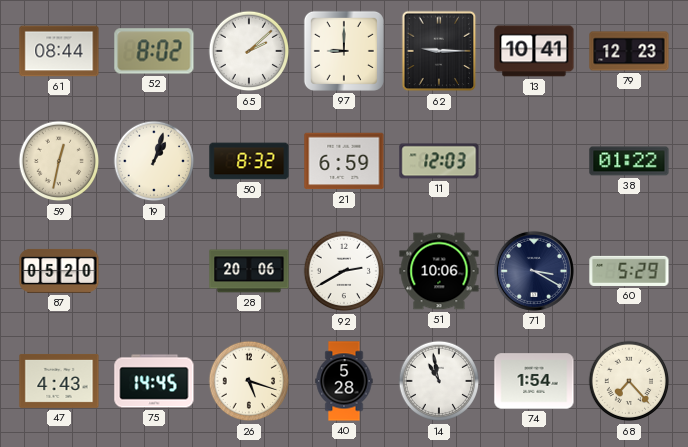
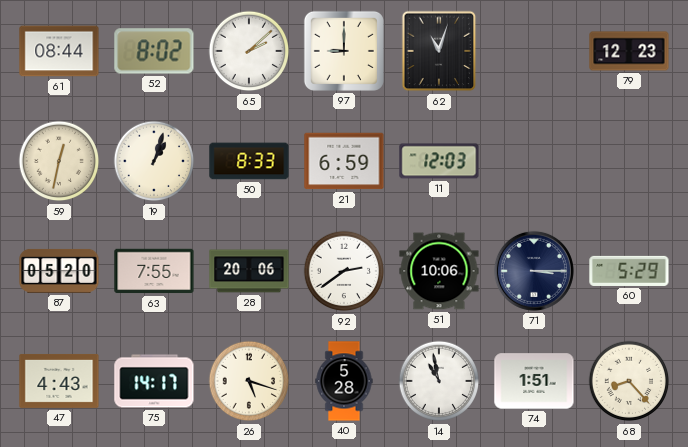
62: 9:15 -> 11:03
13: 10:41 -> none
50: 8:32 -> 8:33
38: 01:22 -> none
63: none -> 7:55
92: 2:40 -> 2:39
71: 3:20 -> 3:15
75: 14:45 -> 14:17
74: 1:54 -> 1:51
68: 7:23 -> 8:23
